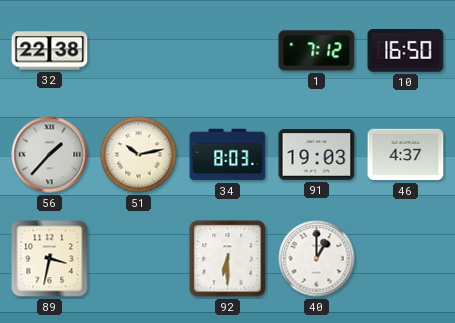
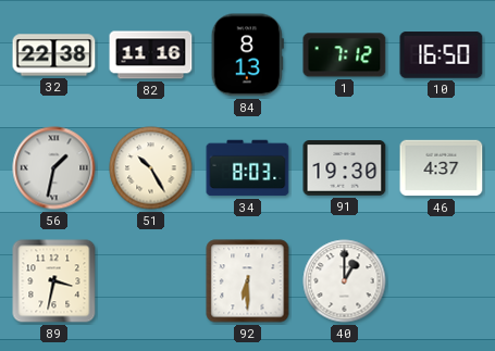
82: none -> 11:16
84: none -> 8:13
56: 1:37 -> 1:32
51: 10:13 -> 10:25
91: 19:03 -> 19:30
